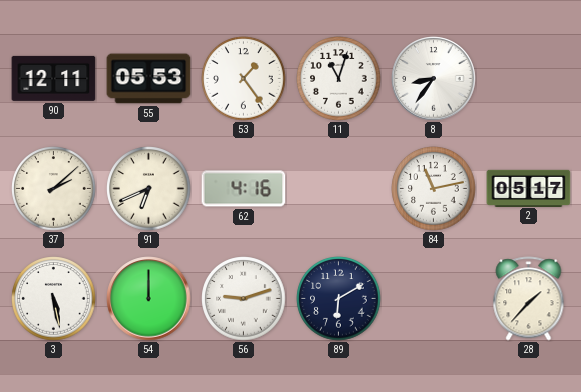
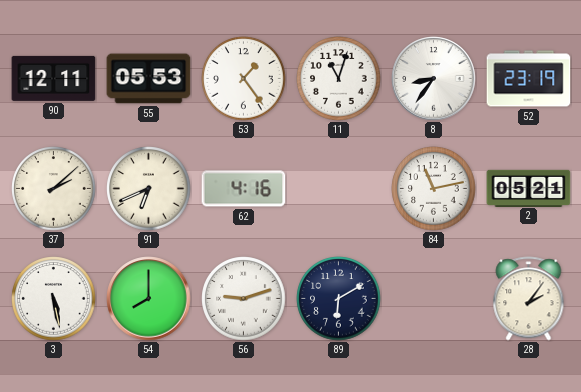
52: none -> 23:19
2: 05:17 -> 05:21
54: 12:00 -> 8:00
28: 1:37 -> 2:06
